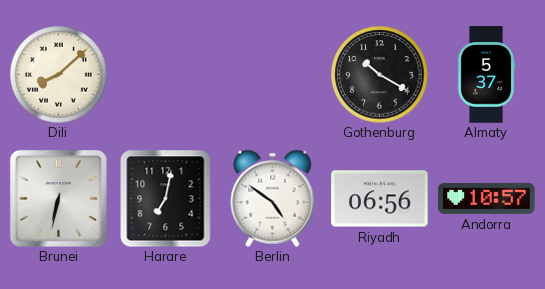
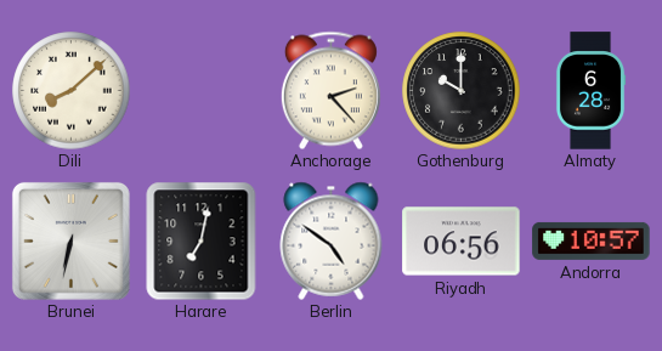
Anchorage: none -> 2:23
Gothenburg: 10:20 -> 10:00
Almaty: 5:37 -> 6:28
